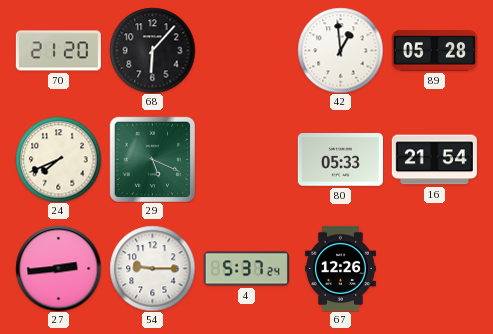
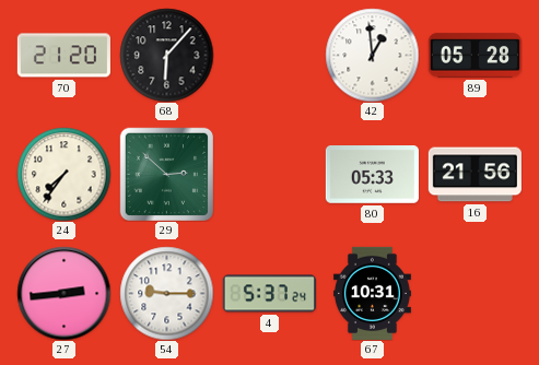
24: 7:41 -> 7:36
29: 5:19 -> 2:52
16: 21:54 -> 21:56
67: 12:26 -> 10:31
